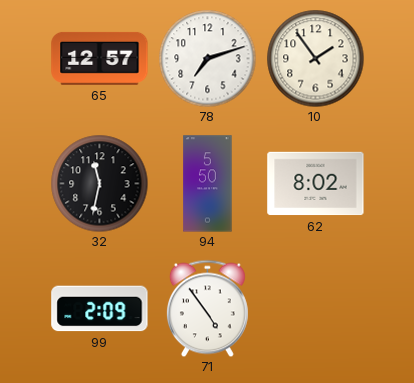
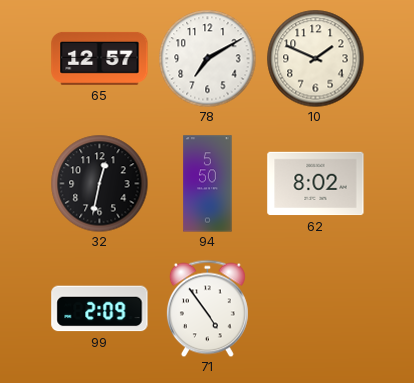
78: 7:12 -> 7:10
10: 1:54 -> 1:49
32: 11:32 -> 12:32
